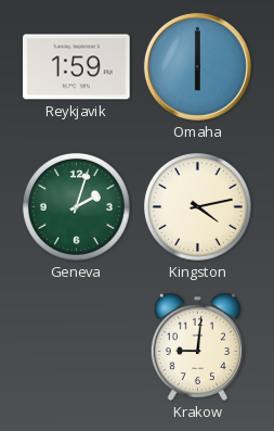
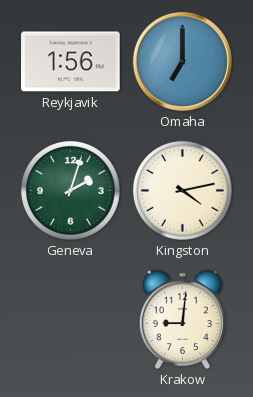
Reykjavik: 1:59 -> 1:56
Omaha: 6:00 -> 7:00
